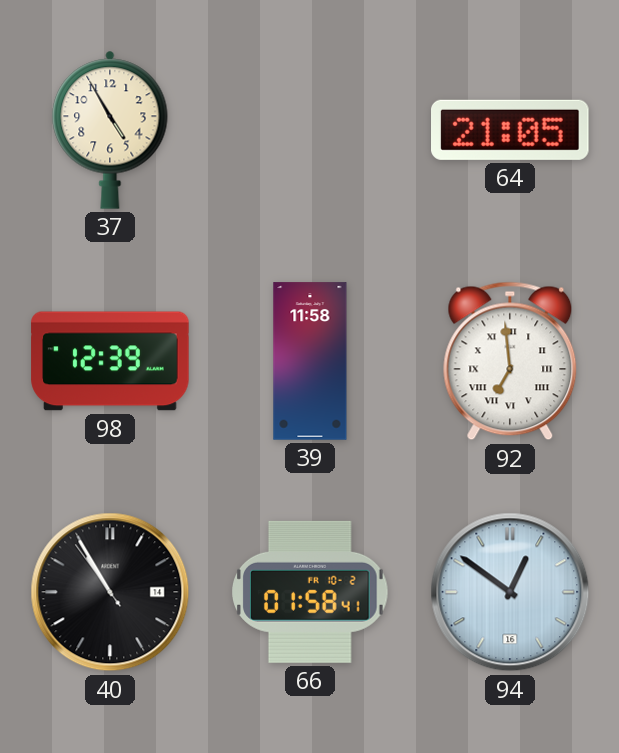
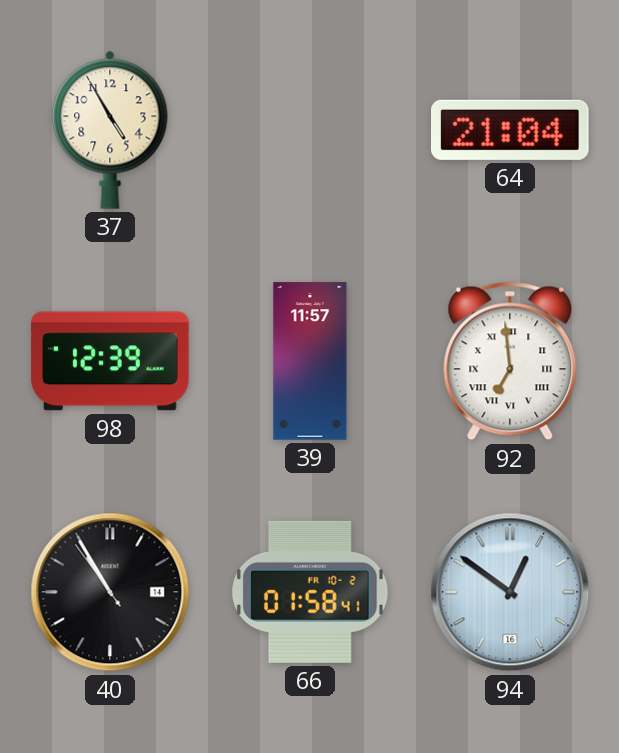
64: 21:05 -> 21:04
39: 11:58 -> 11:57
